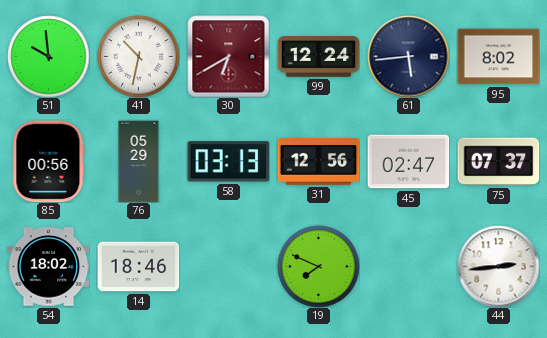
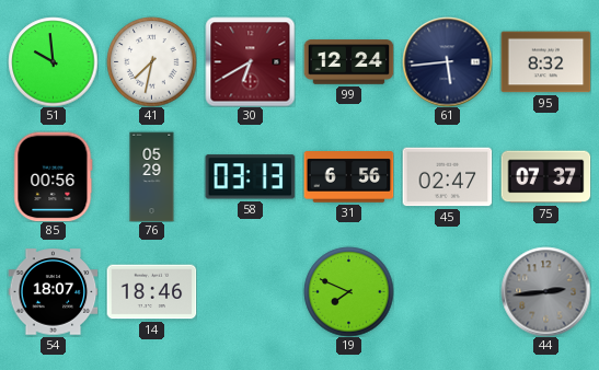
41: 10:32 -> 7:32
95: 8:02 -> 8:32
31: 12:56 -> 6:56
54: 18:02 -> 18:07
44 dial: white -> grey
